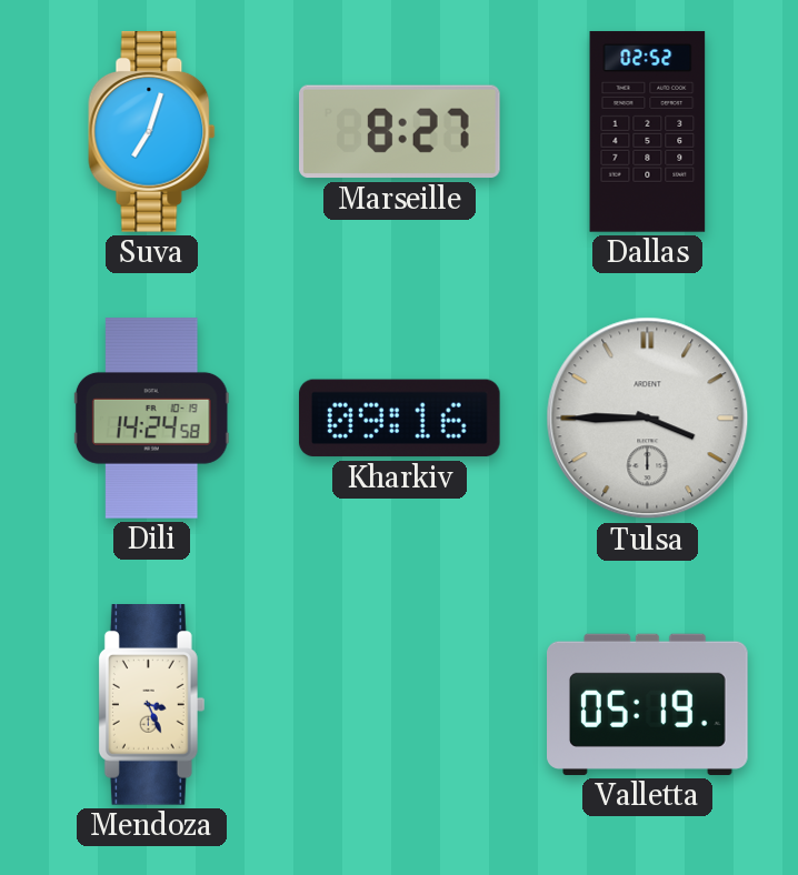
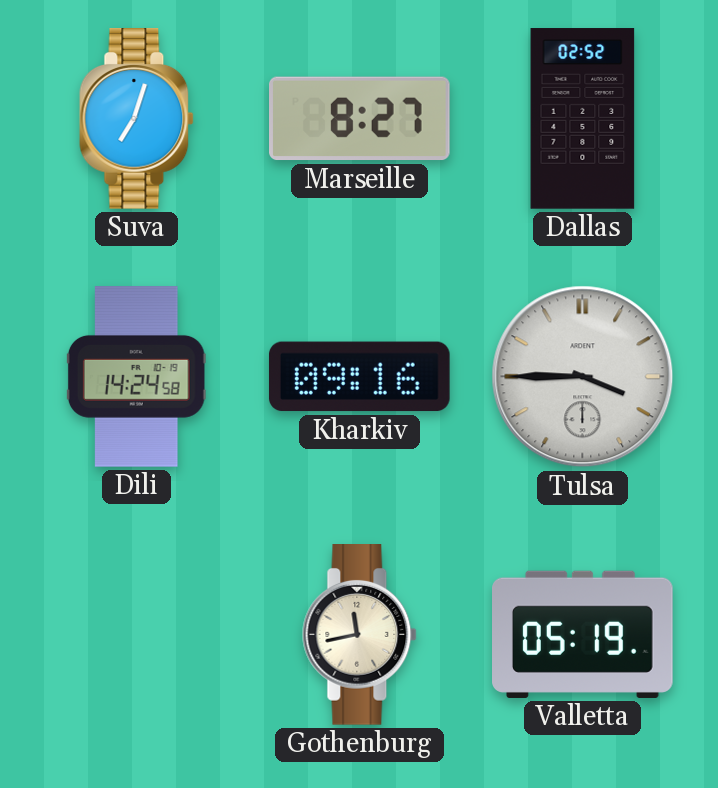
Mendoza: 3:26 -> none
Gothenburg: none -> 11:43
